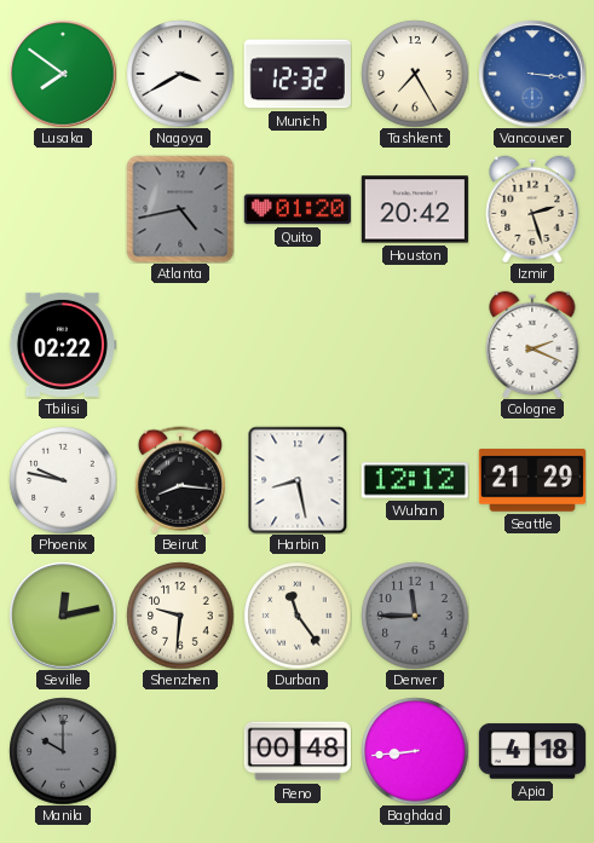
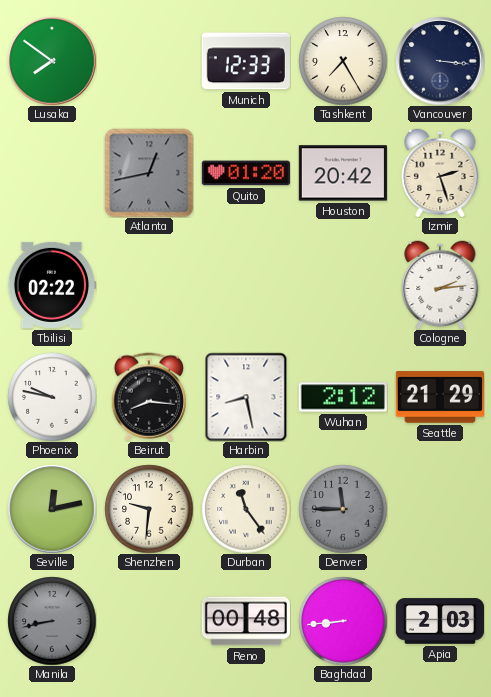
Nagoya: 3:40 -> none
Munich: 12:32 -> 12:33
Vancouver dial: blue -> navy
Atlanta: 4:43 -> 12:43
Cologne: 2:19 -> 2:14
Wuhan: 12:12 -> 2:12
Manila: 10:00 -> 8:43
Apia: 4:18 -> 2:03
